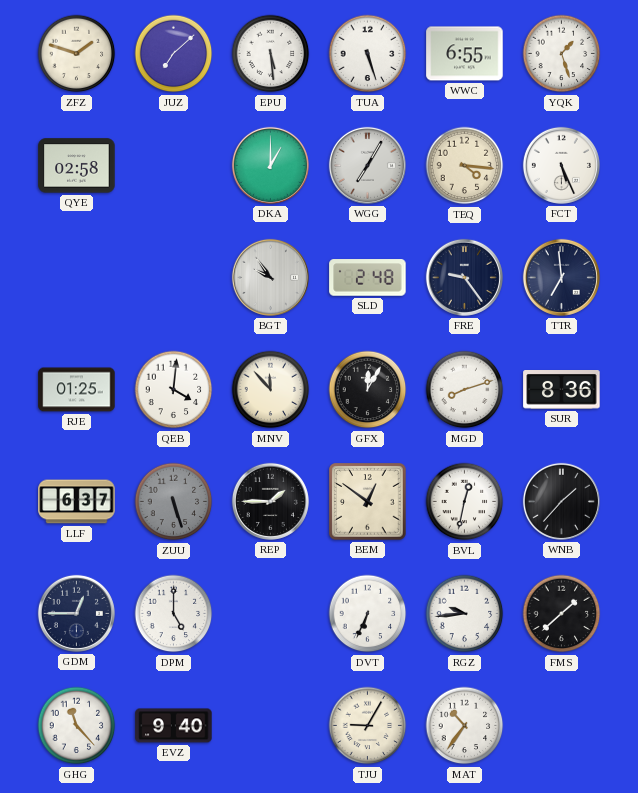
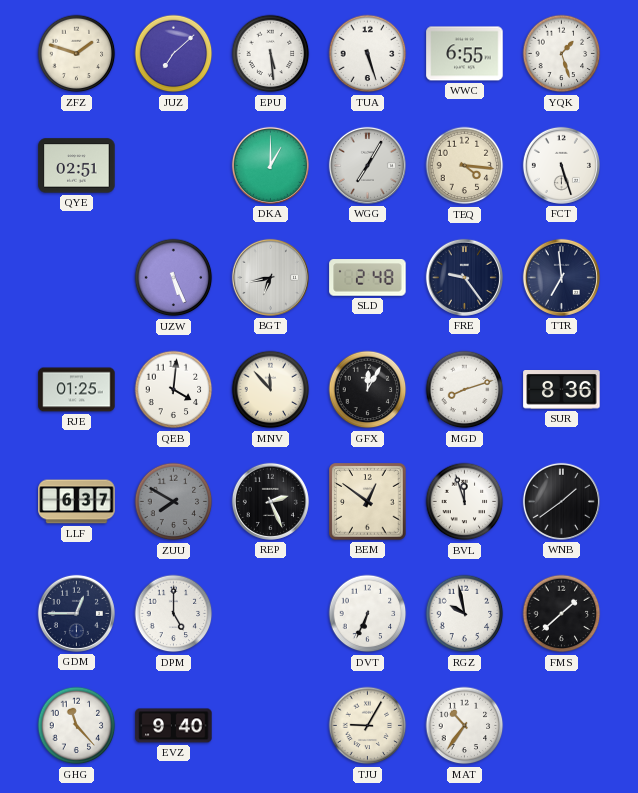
QYE: 02:58 -> 02:51
FCT: 5:26 -> 5:27
UZW: none -> 5:26
BGT: 9:54 -> 6:43
ZUU: 5:27 -> 7:50
REP: 1:45 -> 2:26
BVL: 12:32 -> 11:57
WNB: 1:37 -> 1:39
RGZ: 9:44 -> 9:58
